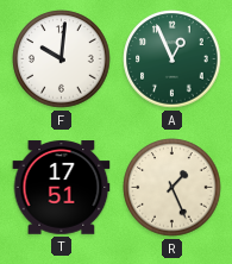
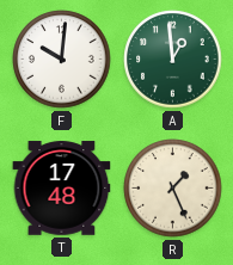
A: 12:56 -> 12:59
T: 17:51 -> 17:48
